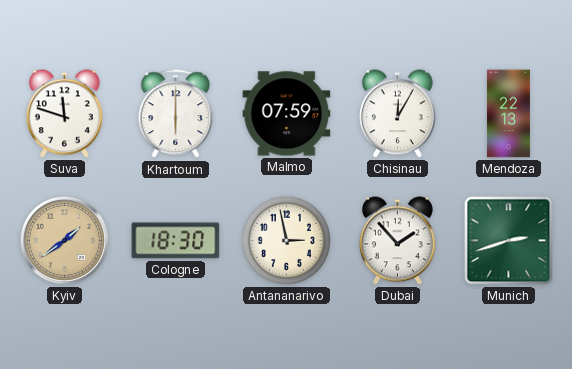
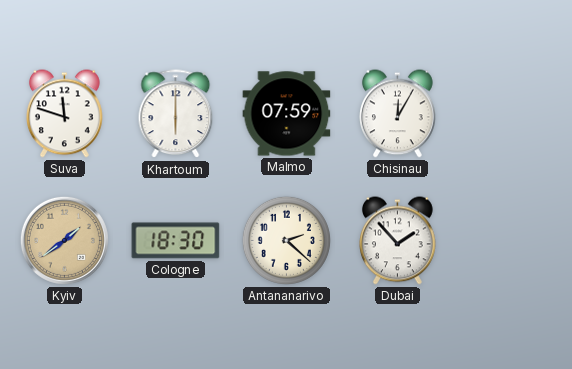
Mendoza: 22:13 -> none
Antananarivo: 2:58 -> 2:22
Munich: 2:42 -> none
